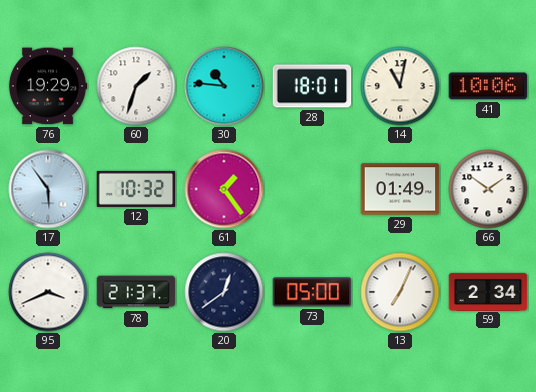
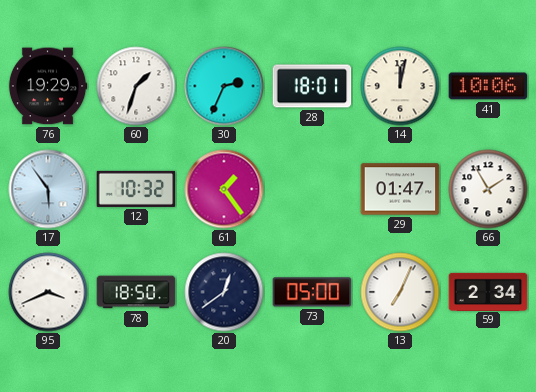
30: 10:46 -> 2:34
14: 11:02 -> 12:02
29: 01:49 -> 01:47
66: 1:51 -> 1:55
78: 21:37 -> 18:50
